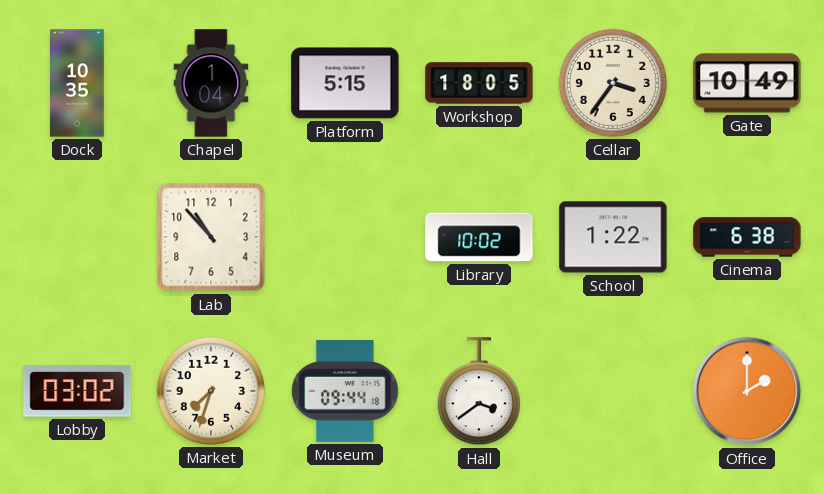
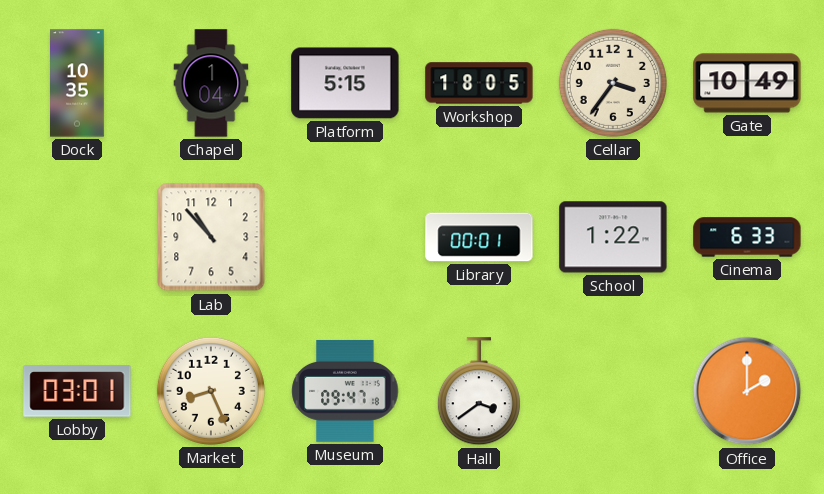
Library: 10:02 -> 00:01
Cinema: 6:38 -> 6:33
Lobby: 03:02 -> 03:01
Market: 7:33 -> 8:26
Museum: 09:44 -> 09:47
